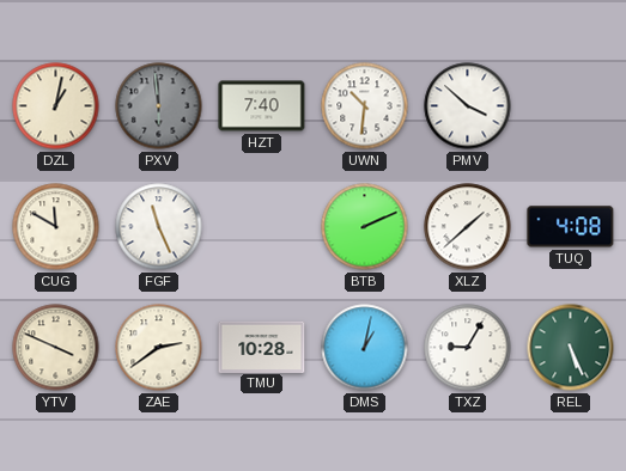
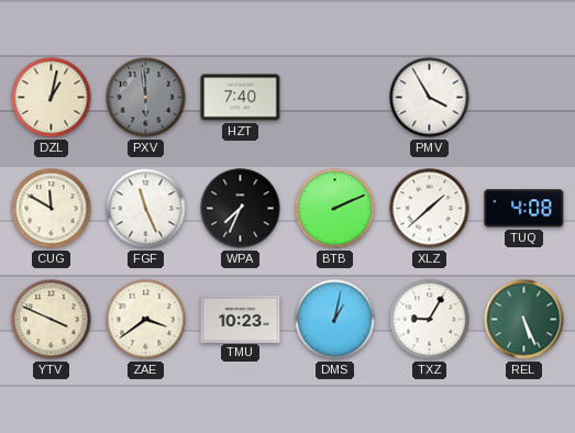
UWN: 10:31 -> none
PMV: 3:52 -> 3:55
WPA: none -> 7:34
ZAE: 2:39 -> 3:39
TMU: 10:28 -> 10:23
